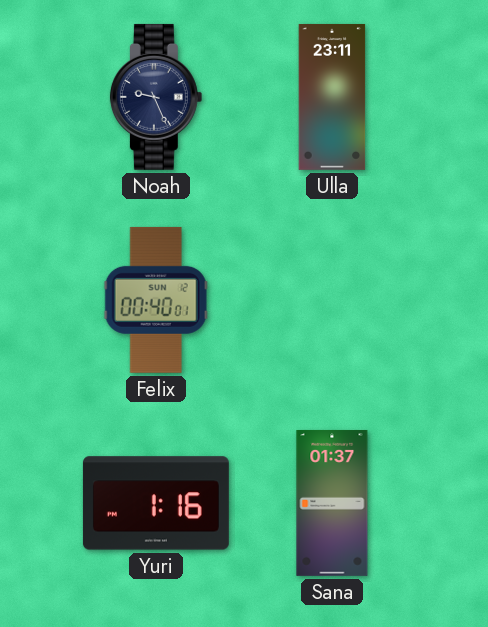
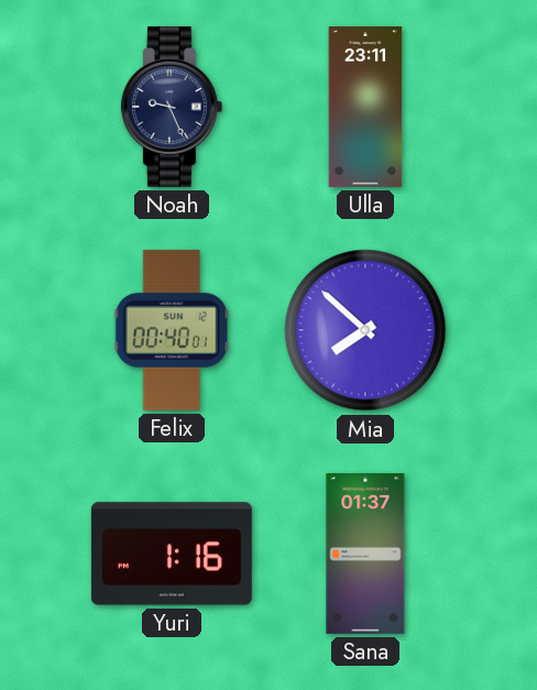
Mia: none -> 7:52
